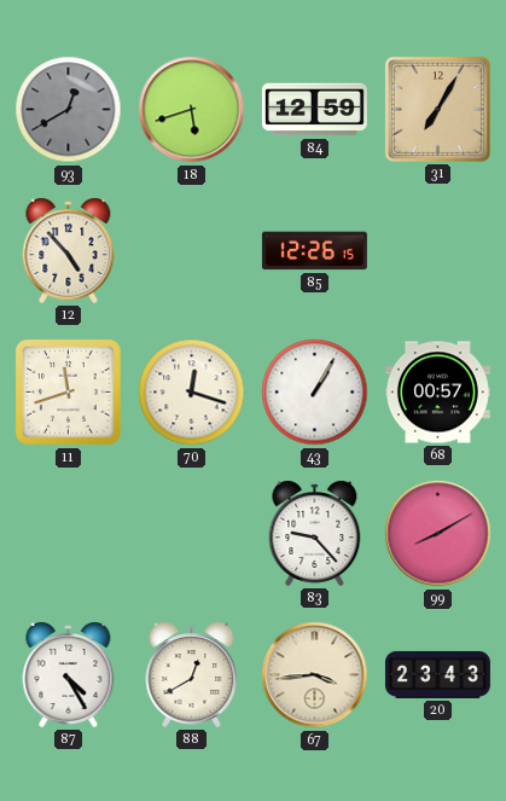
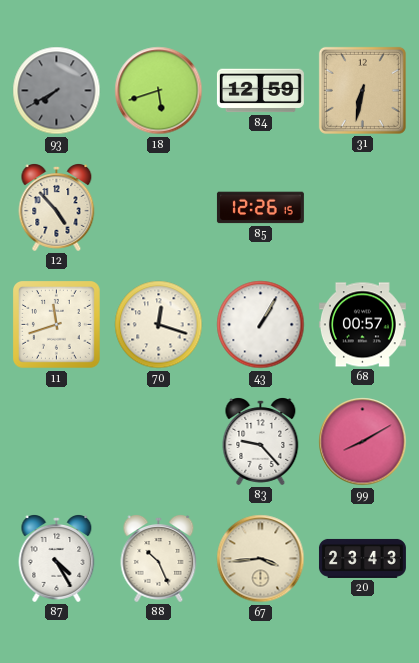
93: 12:40 -> 7:40
31: 7:05 -> 6:32
88: 12:40 -> 10:26
